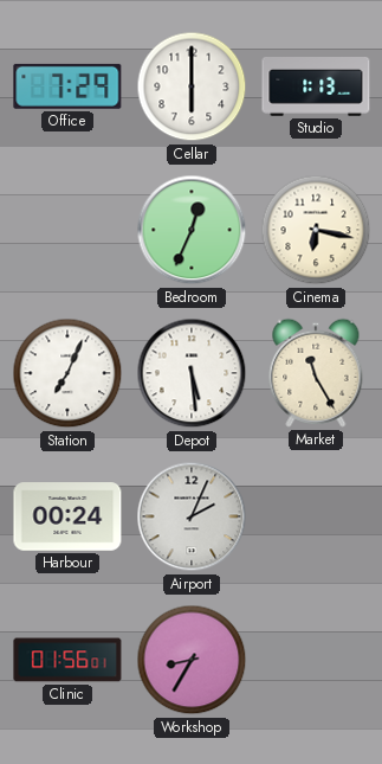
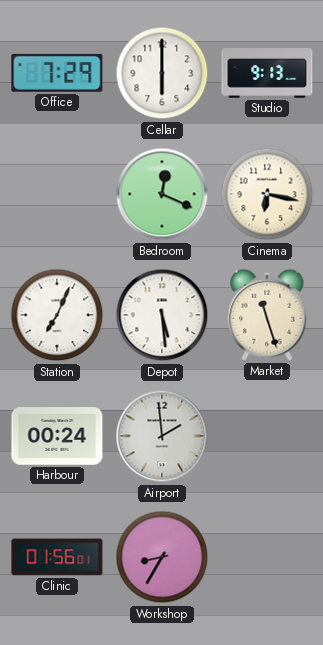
Studio: 1:13 -> 9:13
Bedroom: 12:34 -> 12:19
Market: 11:25 -> 11:27
Airport: 2:04 -> 1:59
